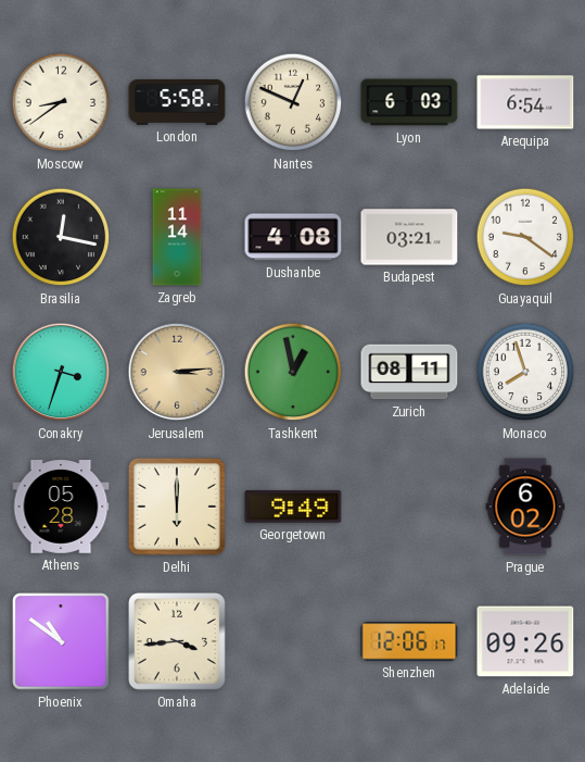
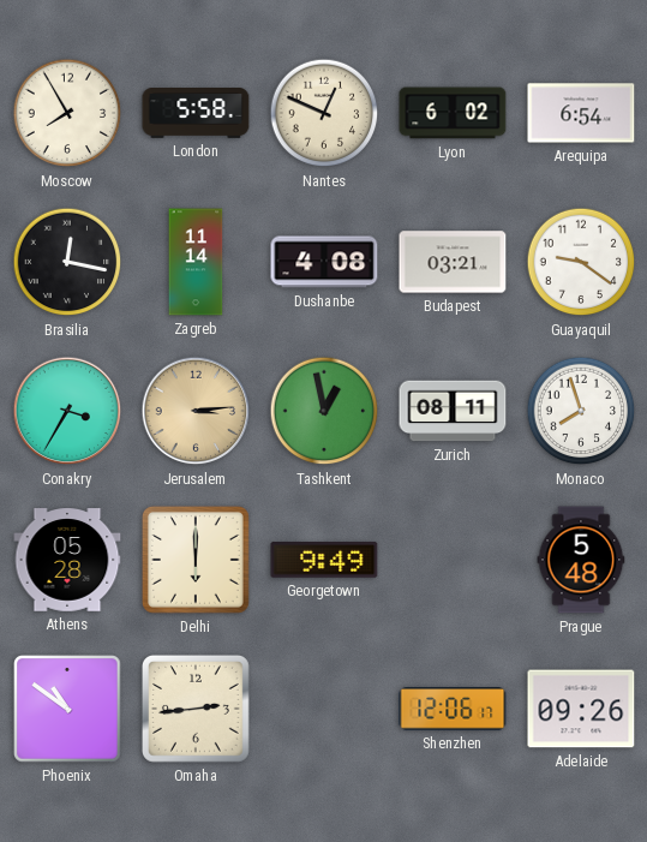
Moscow: 8:39 -> 7:55
Lyon: 6:03 -> 6:02
Conakry: 3:33 -> 3:35
Prague: 6:02 -> 5:48
Omaha: 3:44 -> 2:44
